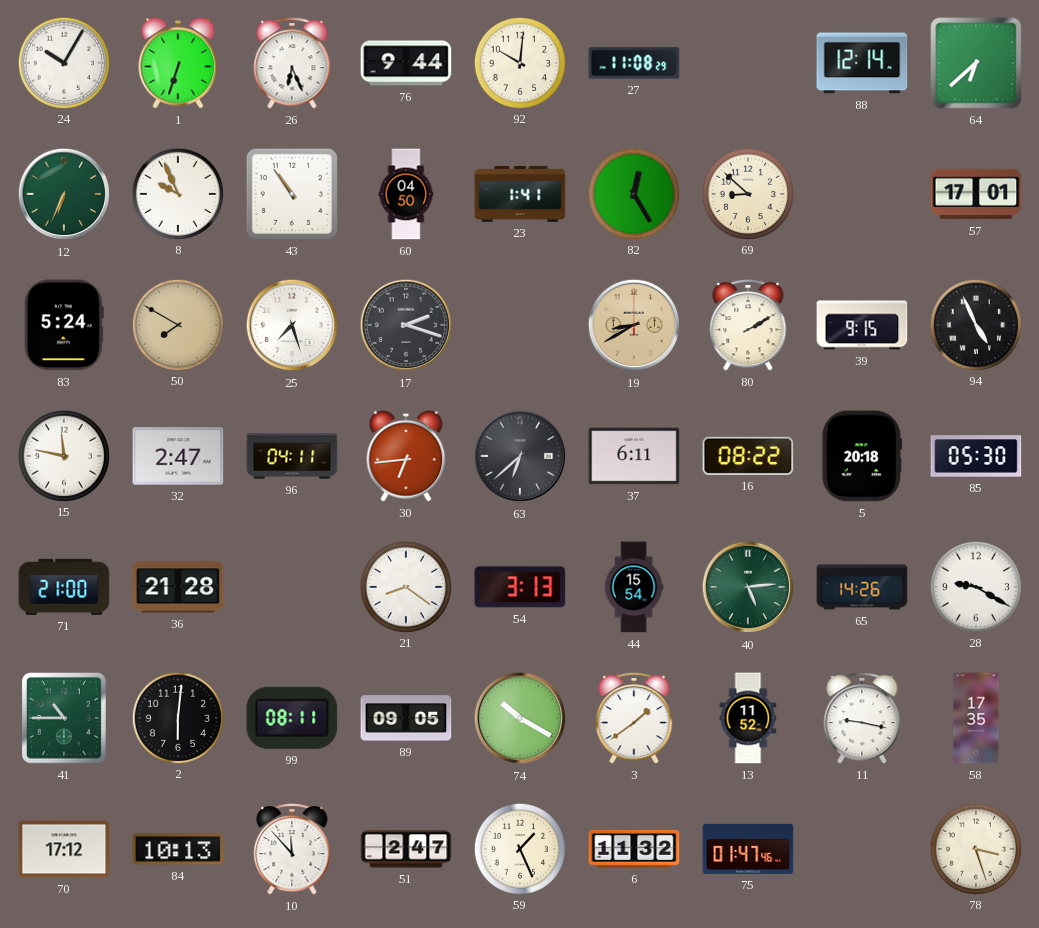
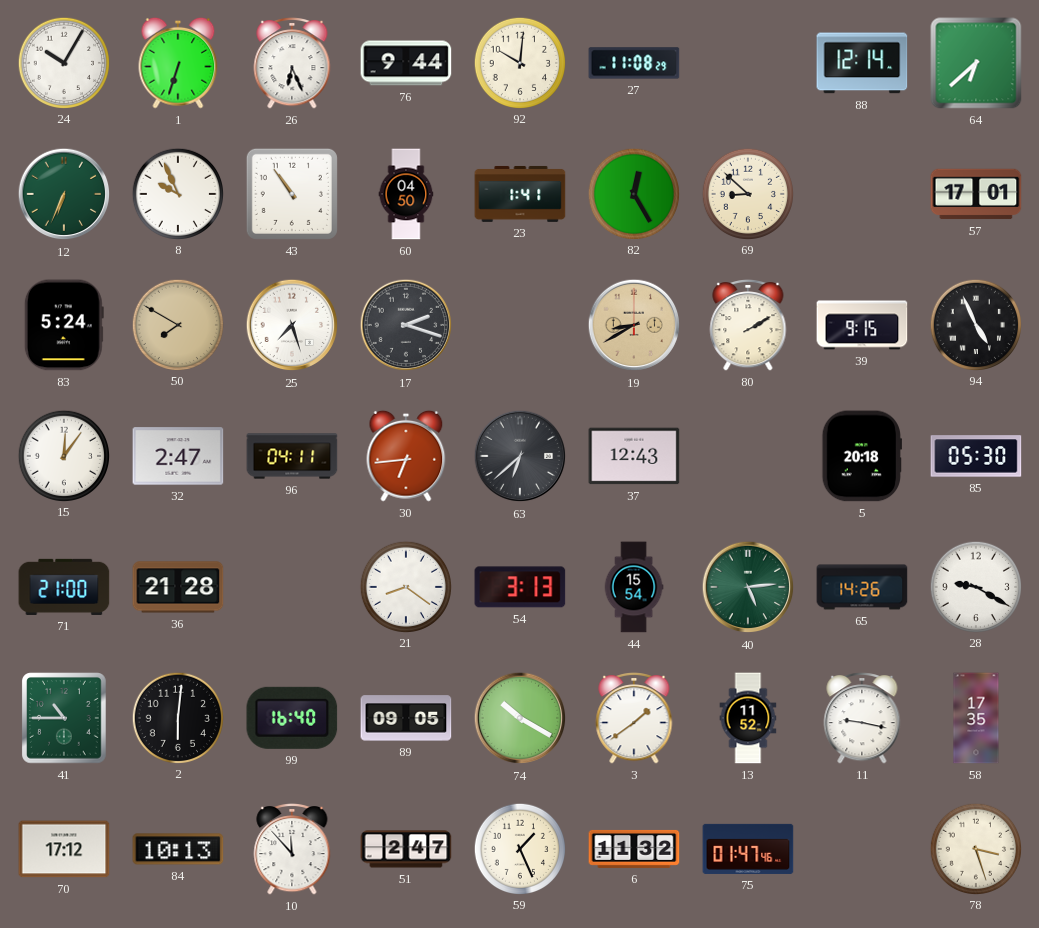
15: 11:47 -> 12:06
37: 6:11 -> 12:43
16: 08:22 -> none
99: 08:11 -> 16:40
